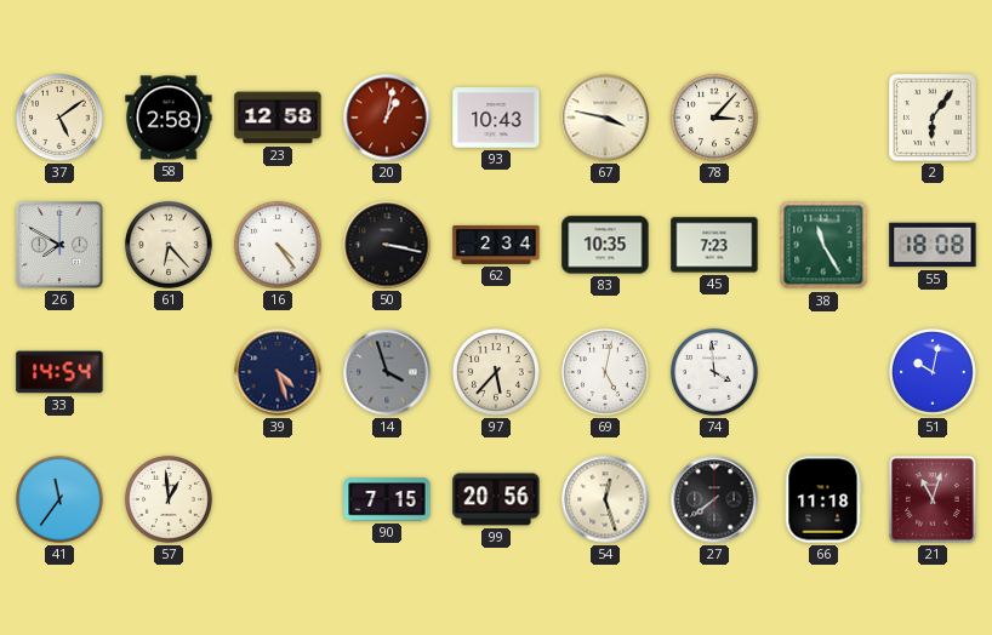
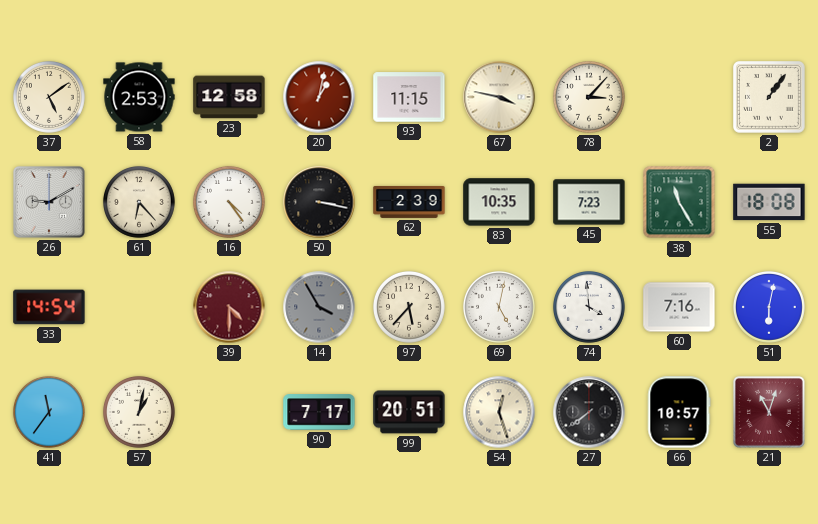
58: 2:58 -> 2:53
93: 10:43 -> 11:15
2: 6:06 -> 1:06
26: 7:50 -> 9:10
62: 2:34 -> 2:39
39: 4:27 -> 4:30
39 dial: navy -> burgundy
14: 3:57 -> 3:55
60: none -> 7:16
51: 10:02 -> 6:02
57: 12:59 -> 1:02
90: 7:15 -> 7:17
99: 20:56 -> 20:51
66: 11:18 -> 10:57
